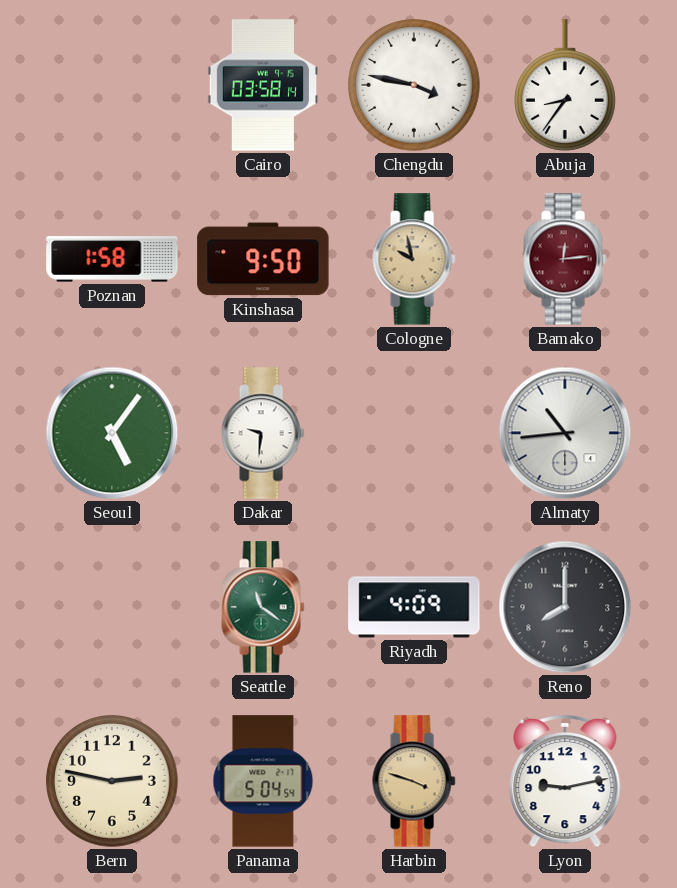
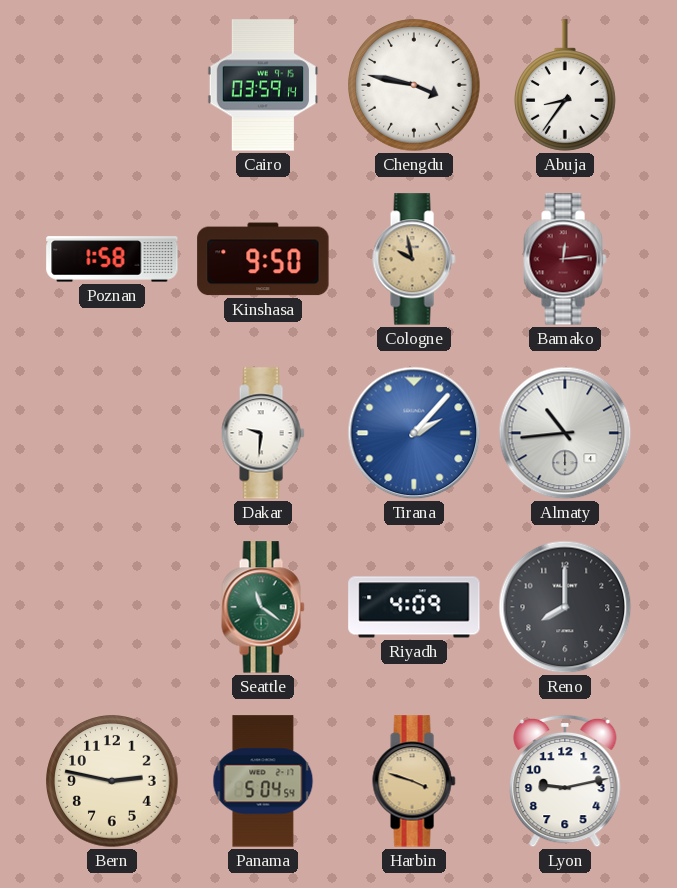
Cairo: 03:58 -> 03:59
Seoul: 5:06 -> none
Tirana: none -> 2:07
